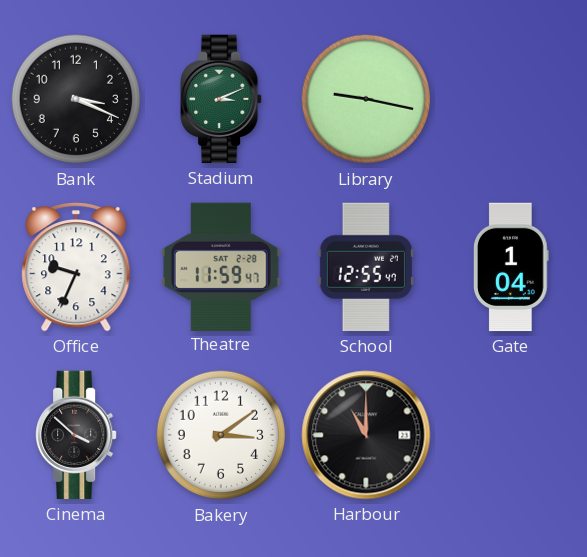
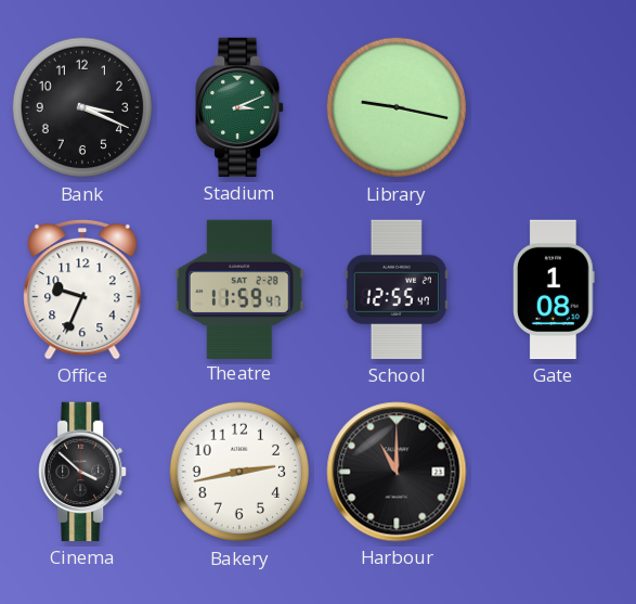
Gate: 1:04 -> 1:08
Bakery: 3:09 -> 2:43
